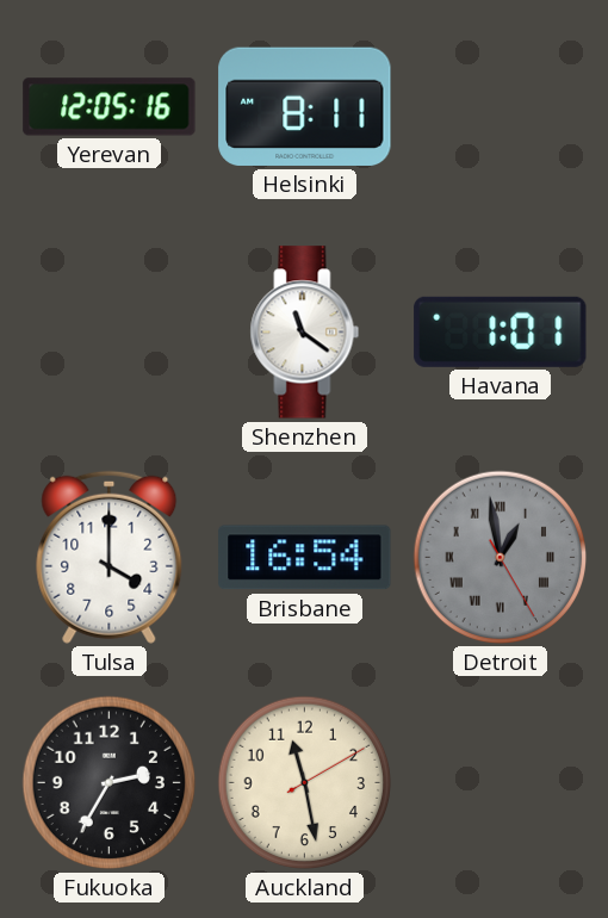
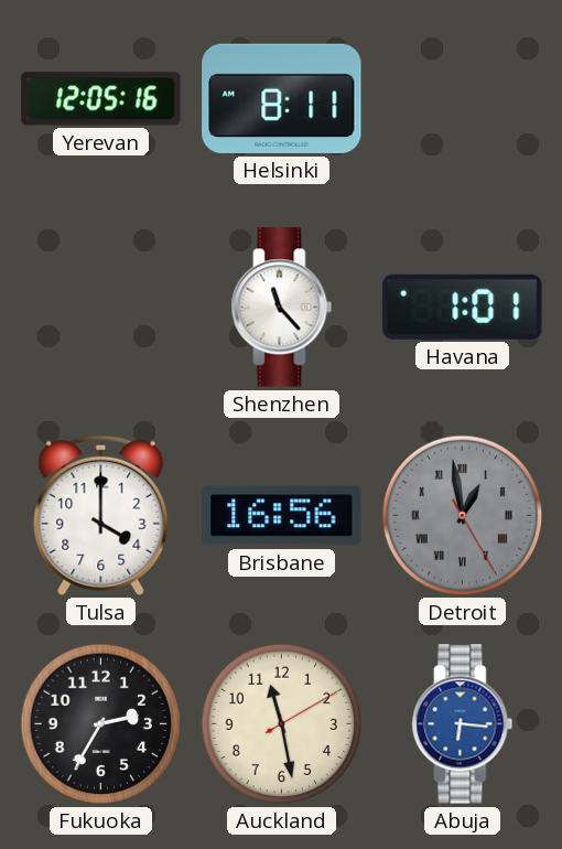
Shenzhen: 11:21 -> 11:23
Brisbane: 16:54 -> 16:56
Abuja: none -> 6:16
